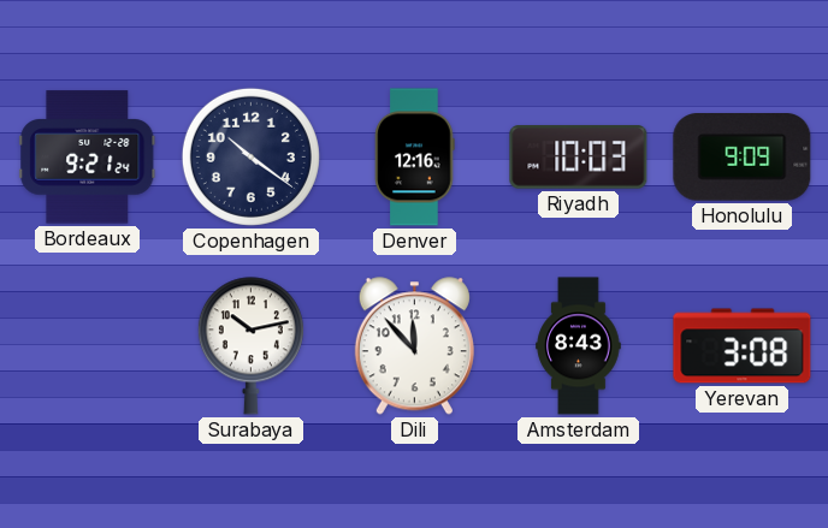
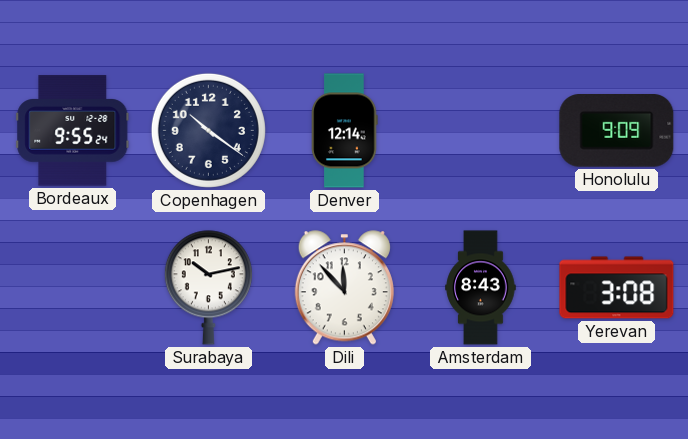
Bordeaux: 9:21 -> 9:55
Denver: 12:16 -> 12:14
Riyadh: 10:03 -> none
